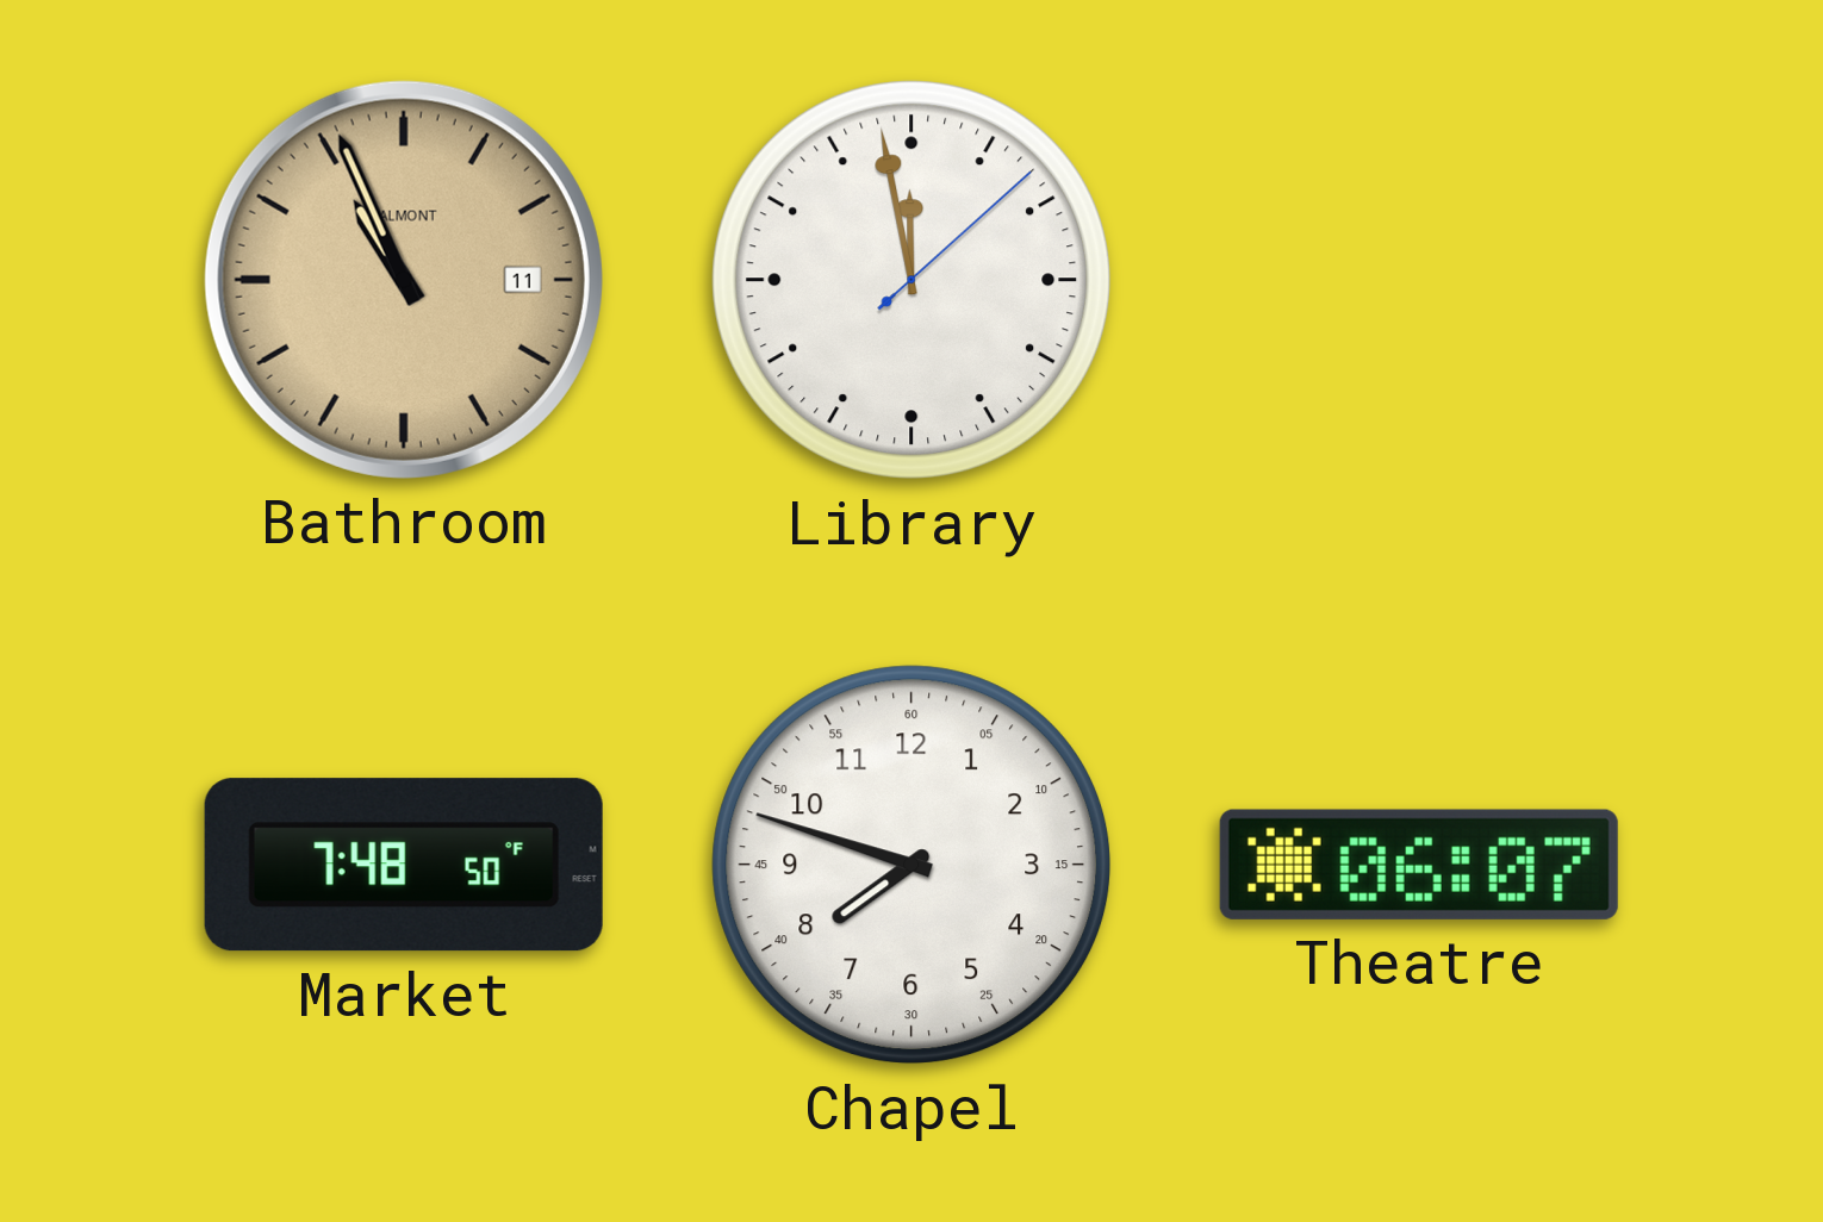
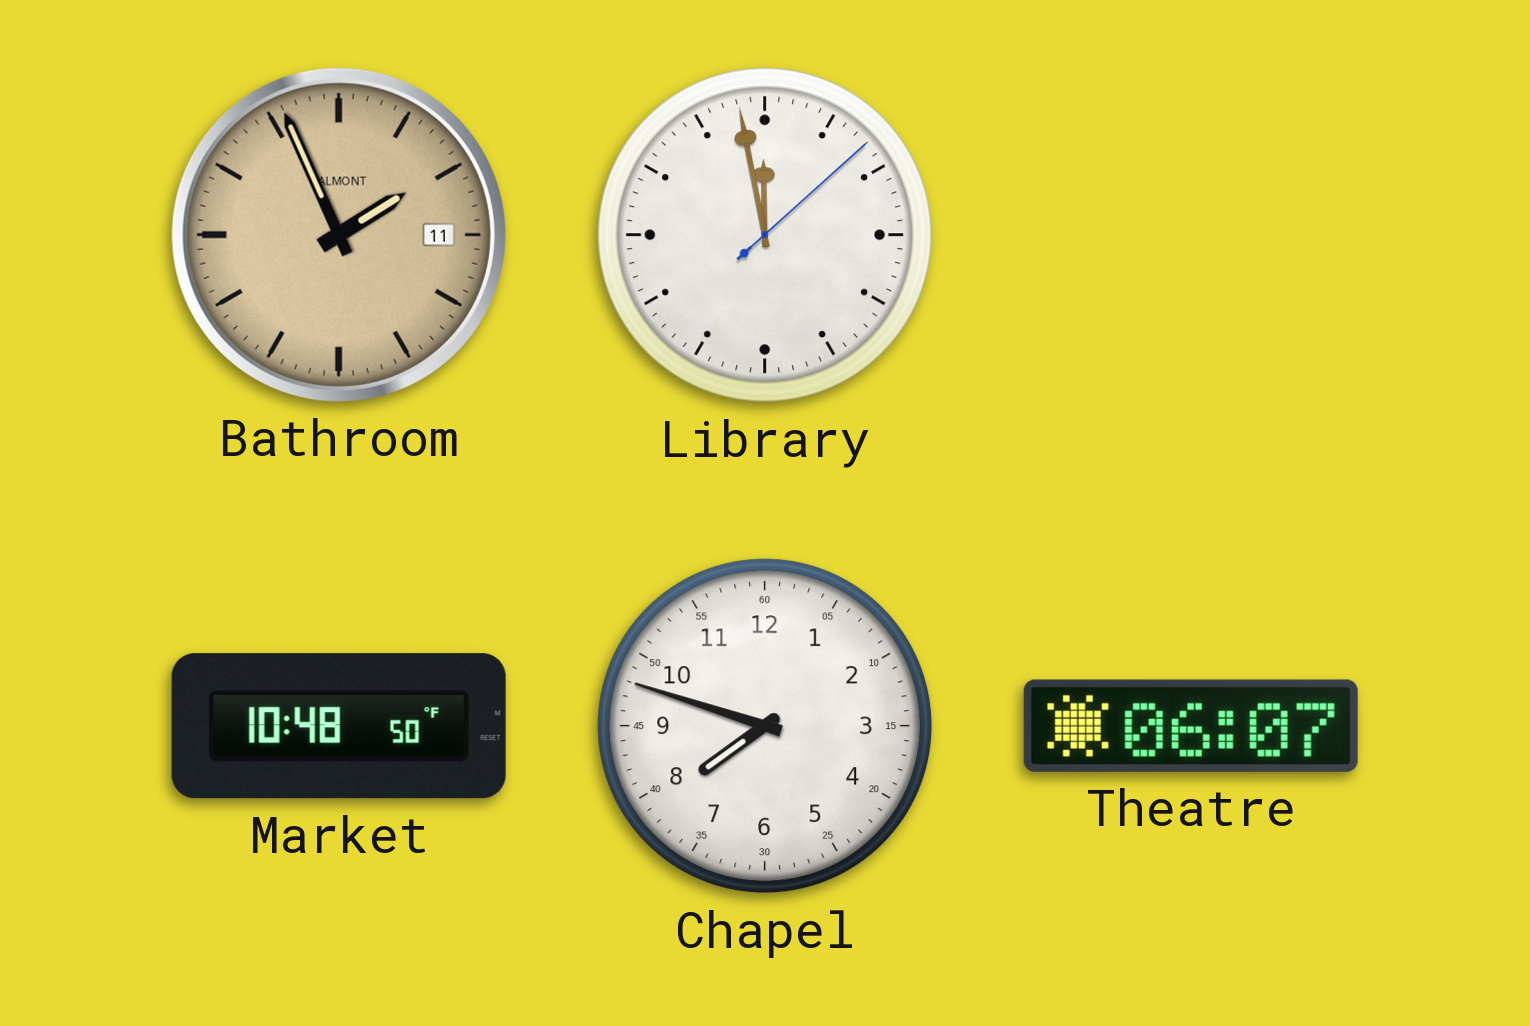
Bathroom: 10:56 -> 1:56
Market: 7:48 -> 10:48
